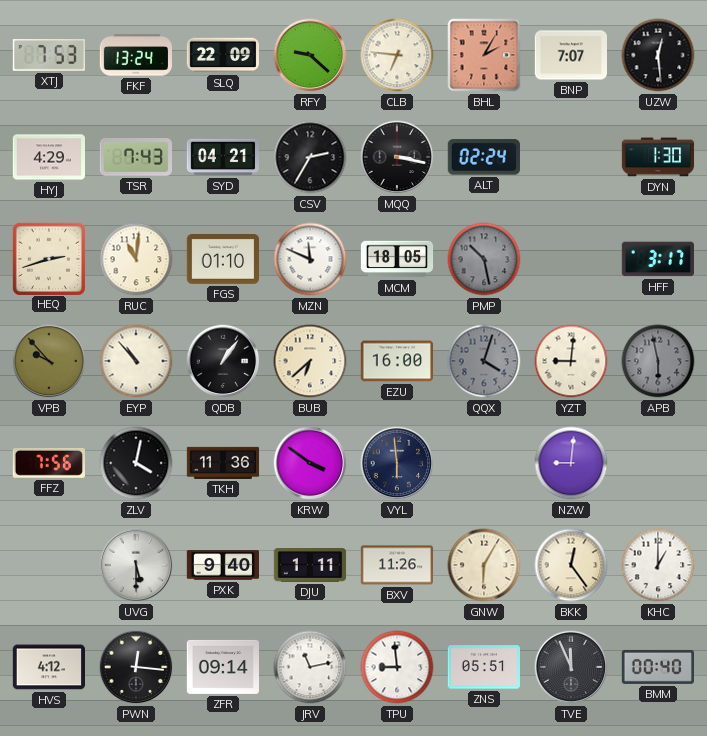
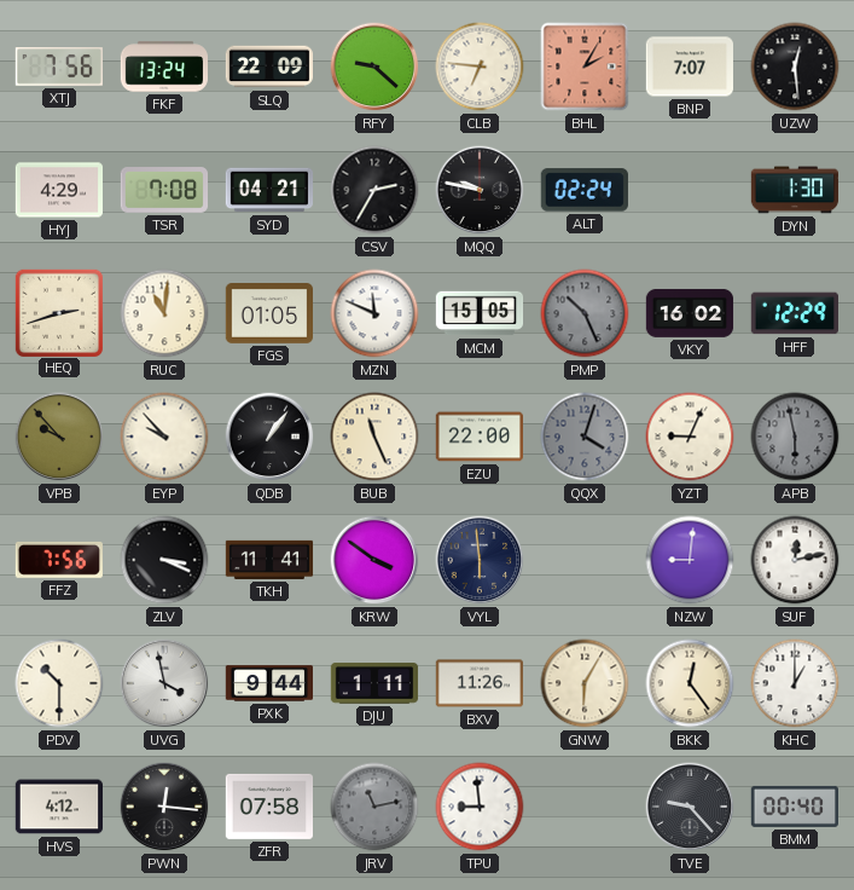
XTJ: 7:53 -> 7:56
TSR: 7:43 -> 7:08
MQQ: 3:17 -> 9:47
FGS: 01:10 -> 01:05
MCM: 18:05 -> 15:05
PMP: 10:28 -> 10:26
VKY: none -> 16:02
HFF: 3:17 -> 12:29
EYP: 10:53 -> 9:53
BUB: 6:38 -> 11:26
EZU: 16:00 -> 22:00
YZT: 9:01 -> 9:04
ZLV: 4:02 -> 3:19
TKH: 11:36 -> 11:41
SUF: none -> 12:13
PDV: none -> 10:30
UVG: 5:30 -> 3:58
PXK: 9:40 -> 9:44
ZFR: 09:14 -> 07:58
JRV dial: white -> grey
ZNS: 05:51 -> none
TVE: 11:56 -> 9:23
